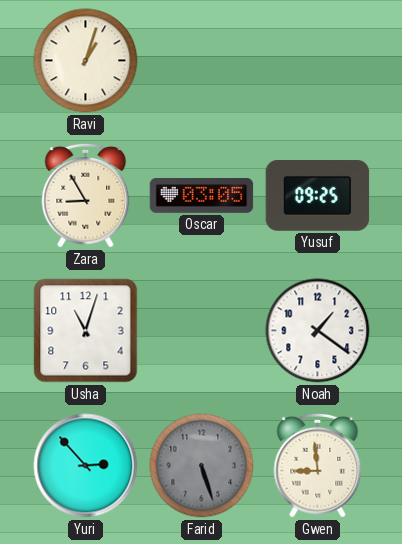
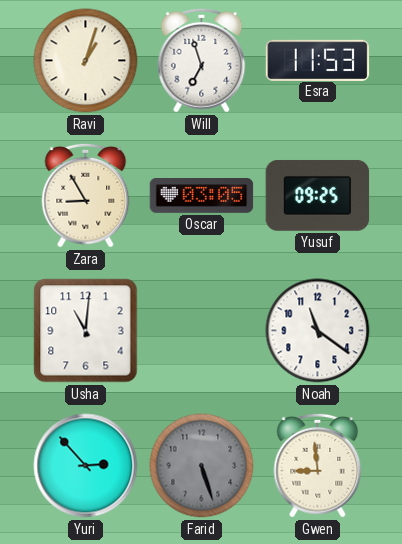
Will: none -> 6:57
Esra: none -> 11:53
Usha: 11:03 -> 11:01
Noah: 1:21 -> 11:21
